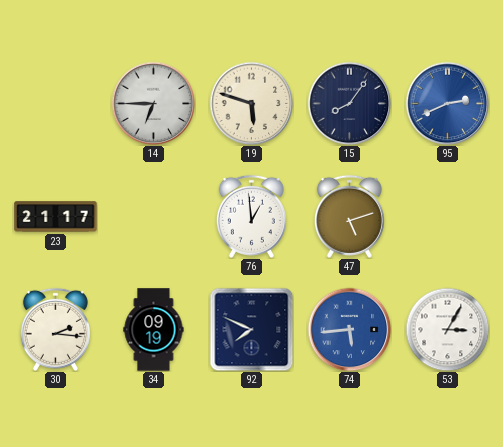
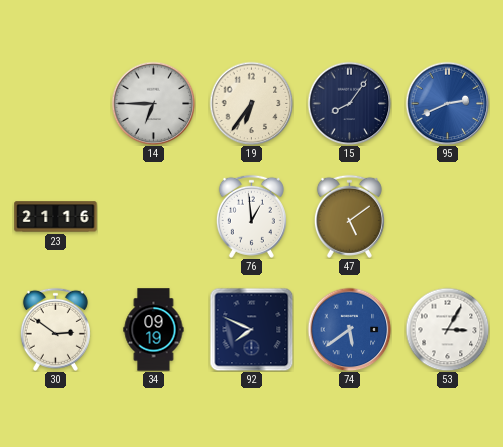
19: 5:48 -> 6:36
23: 21:17 -> 21:16
47: 5:12 -> 5:09
30: 2:16 -> 2:51
74: 5:44 -> 5:39
